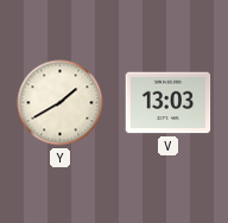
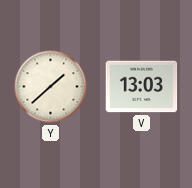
Y: 1:40 -> 1:38
